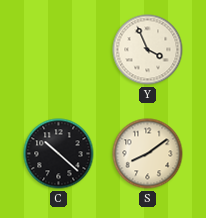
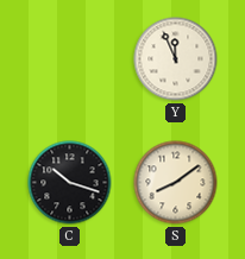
Y: 3:56 -> 11:56
C: 10:22 -> 10:18
